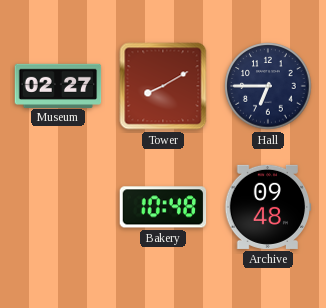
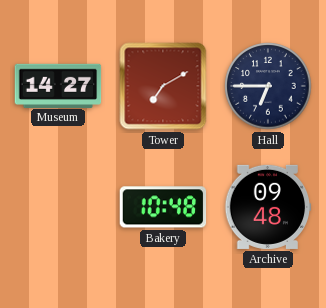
Museum: 02:27 -> 14:27
Tower: 8:10 -> 7:10
